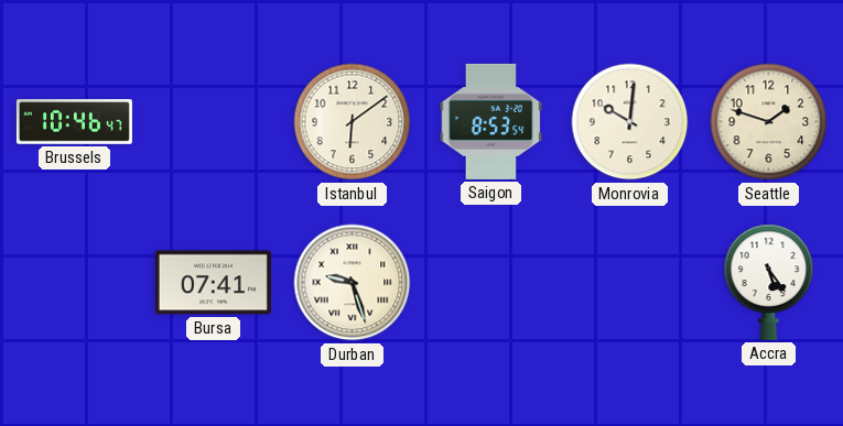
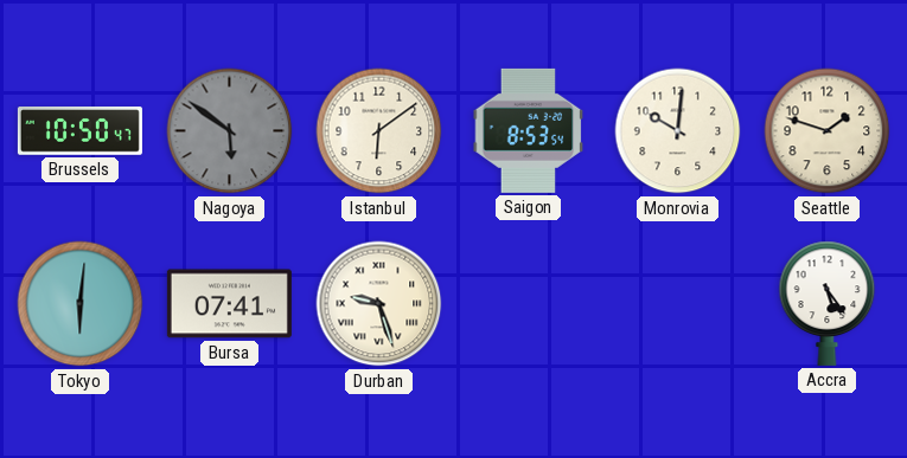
Brussels: 10:46 -> 10:50
Nagoya: none -> 5:51
Tokyo: none -> 6:01
